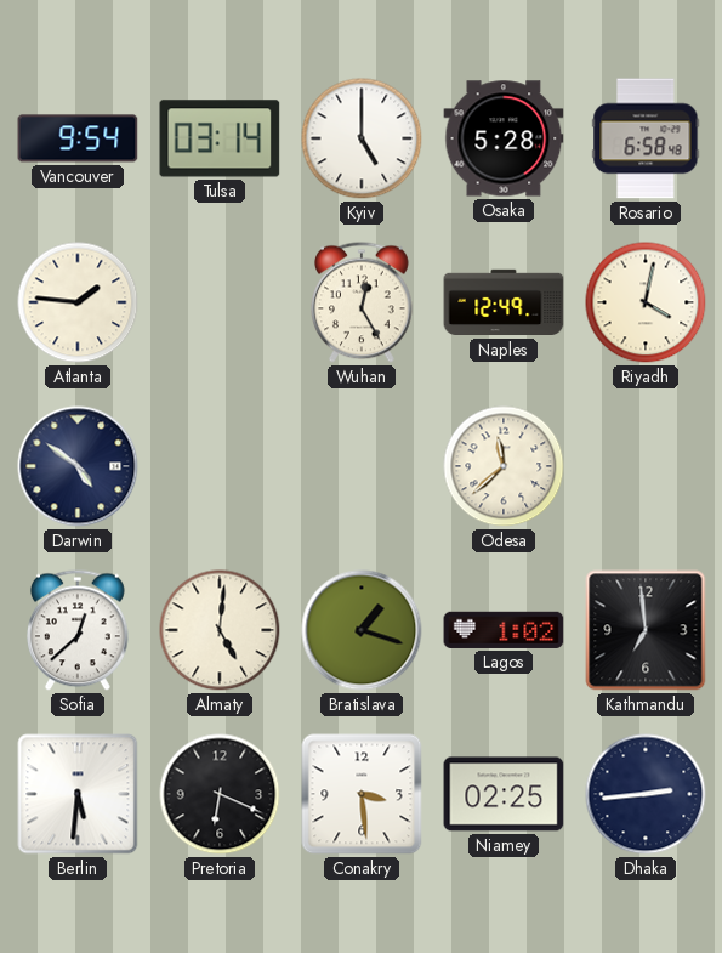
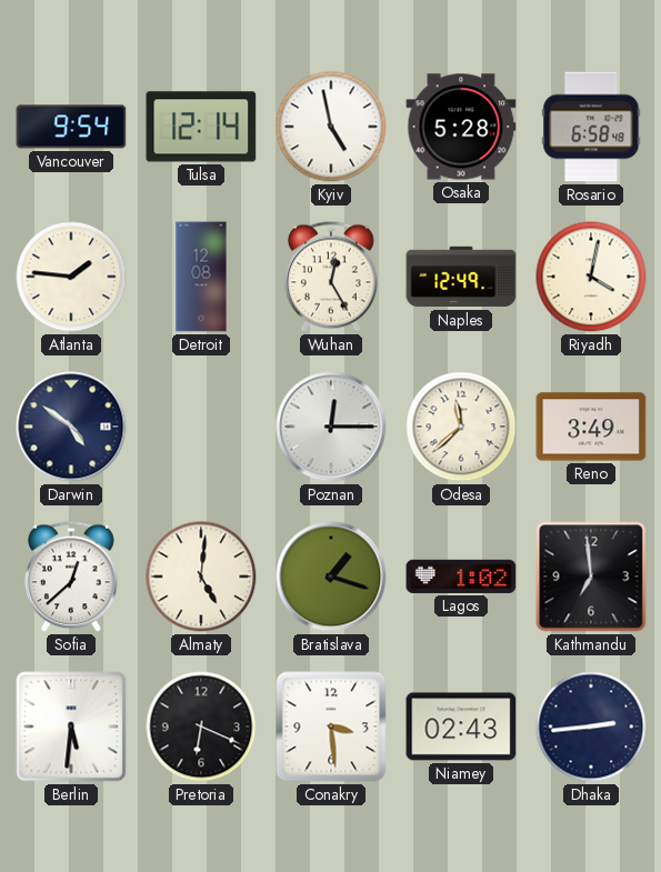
Tulsa: 03:14 -> 12:14
Kyiv: 5:00 -> 4:58
Detroit: none -> 12:08
Poznan: none -> 12:15
Reno: none -> 3:49
Niamey: 02:25 -> 02:43
